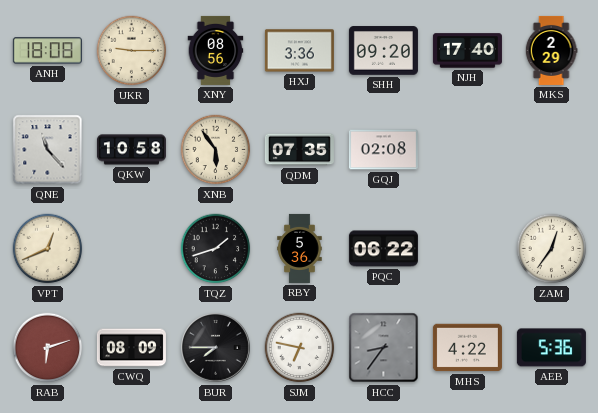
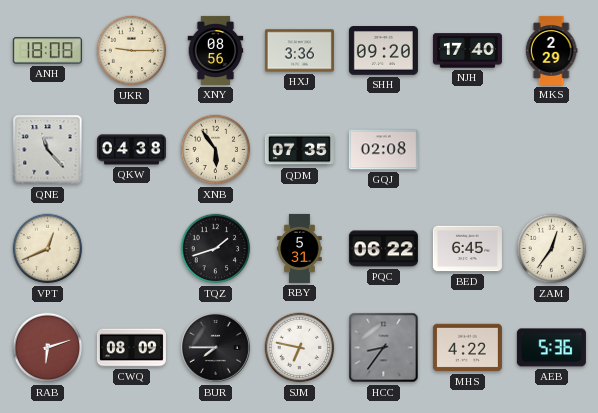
QKW: 10:58 -> 04:38
RBY: 5:36 -> 5:31
BED: none -> 6:45
